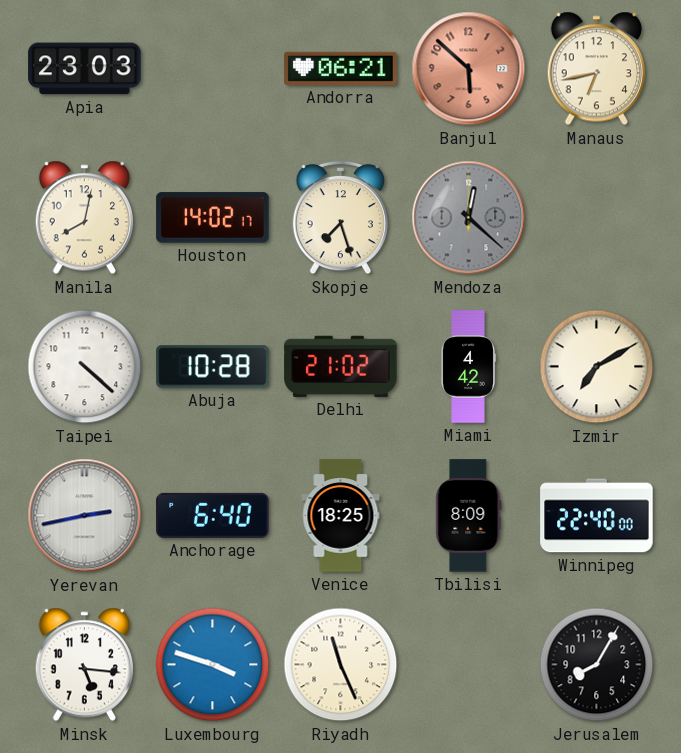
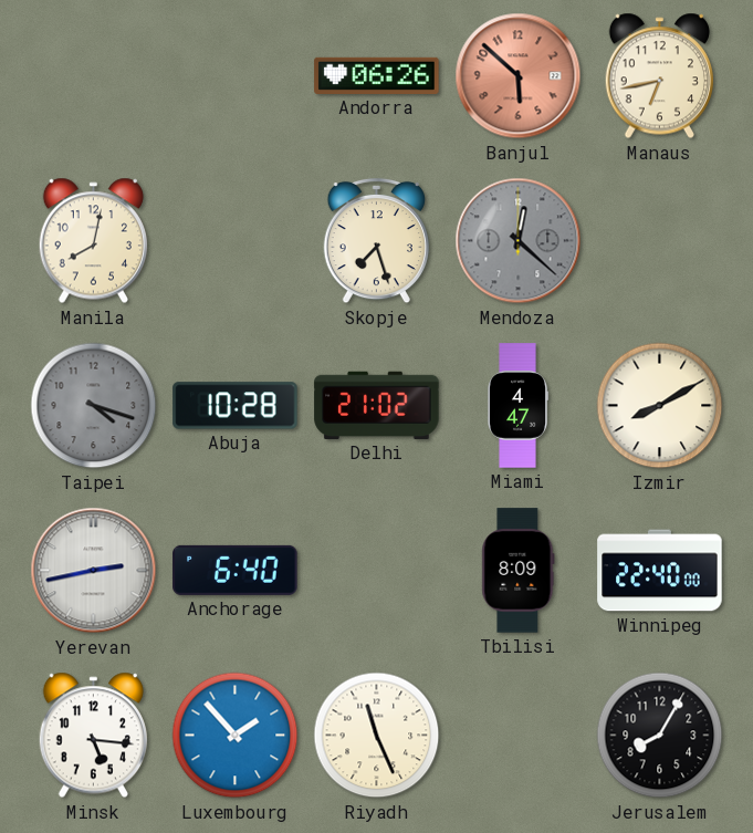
Apia: 23:03 -> none
Andorra: 06:21 -> 06:26
Houston: 14:02 -> none
Taipei: 4:22 -> 4:18
Taipei dial: white -> grey
Miami: 4:42 -> 4:47
Izmir: 7:10 -> 8:10
Venice: 18:25 -> none
Luxembourg: 3:48 -> 1:53
